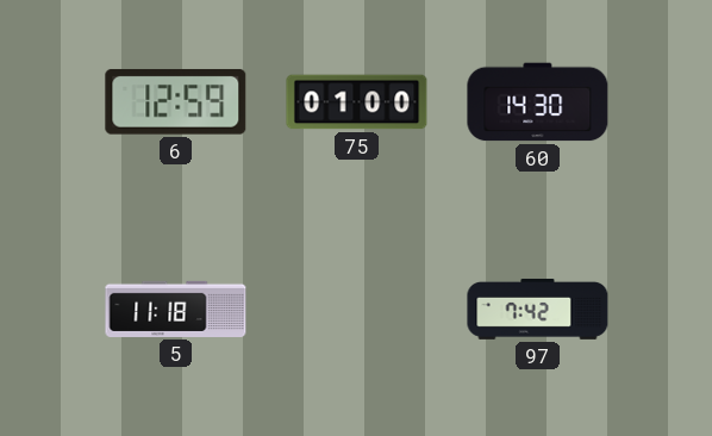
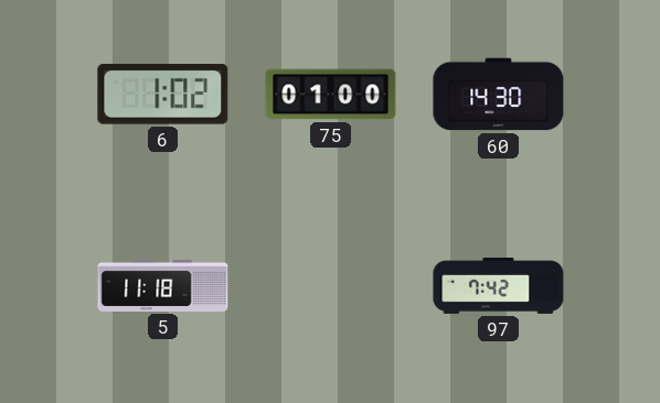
6: 12:59 -> 1:02
